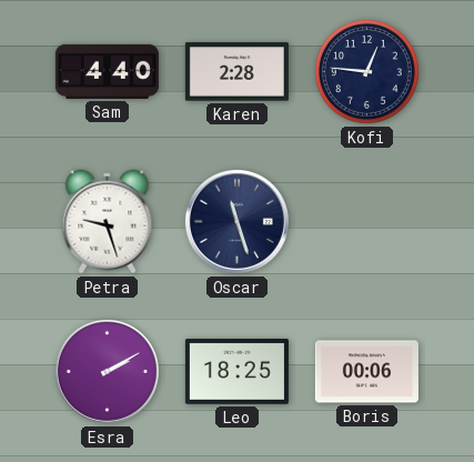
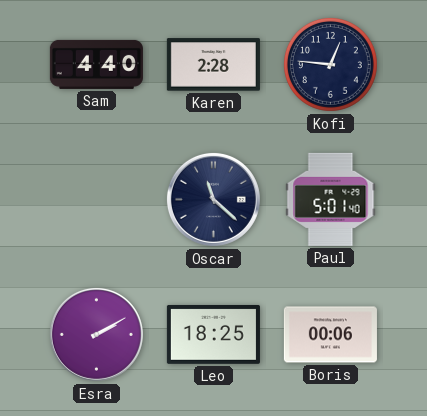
Petra: 9:27 -> none
Oscar: 11:27 -> 11:22
Paul: none -> 5:01
